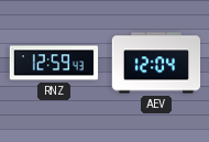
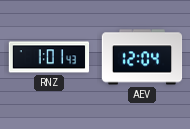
RNZ: 12:59 -> 1:01
